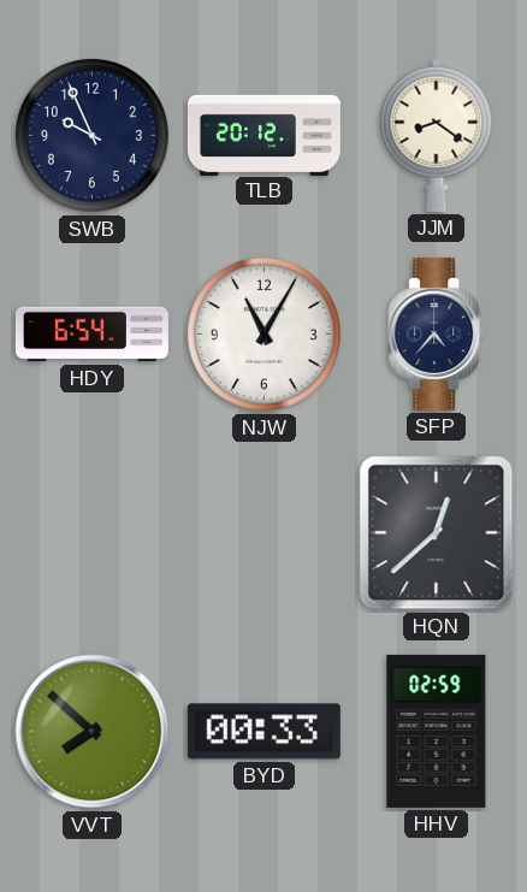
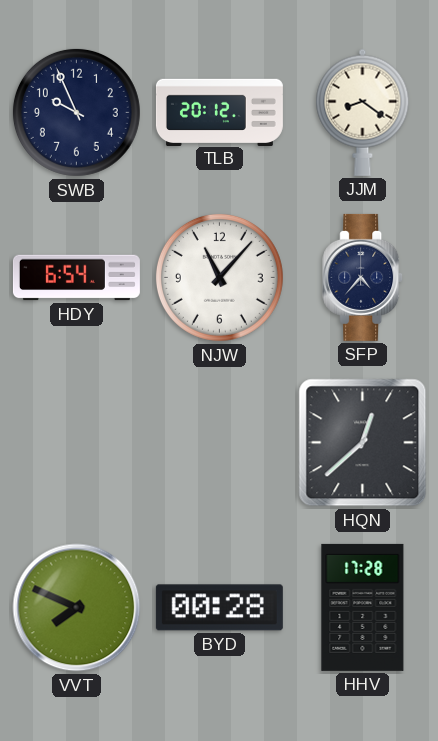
NJW: 11:05 -> 11:07
VVT: 7:52 -> 7:49
BYD: 00:33 -> 00:28
HHV: 02:59 -> 17:28
